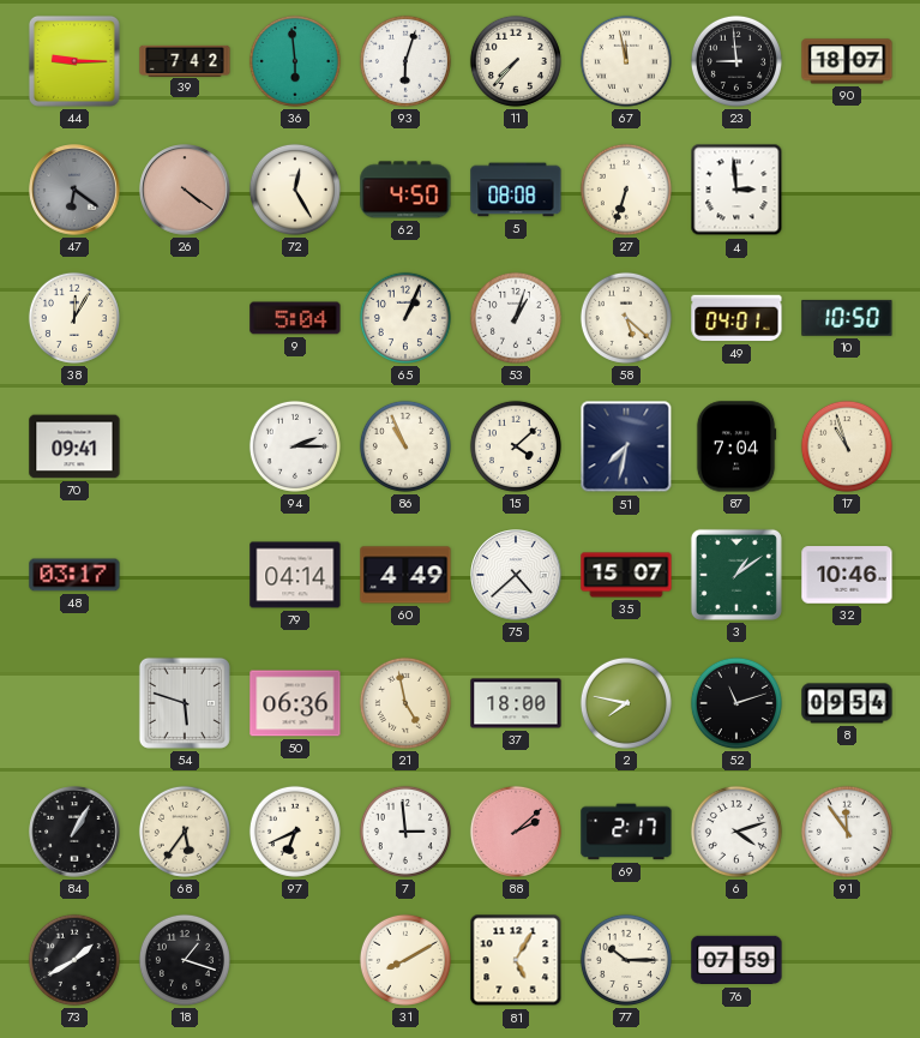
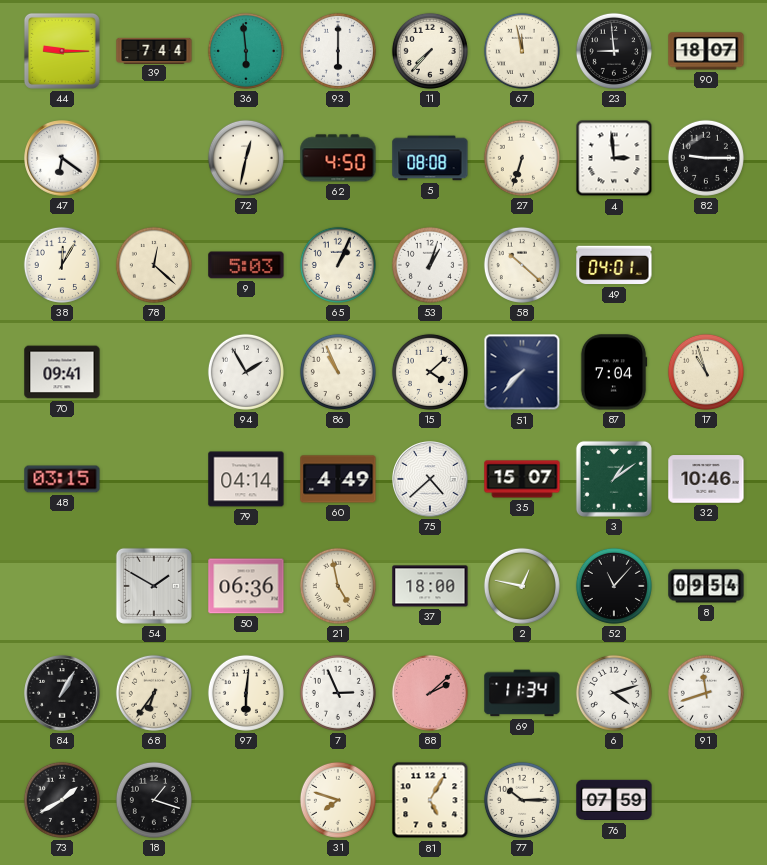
39: 7:42 -> 7:44
93: 6:03 -> 6:00
47 dial: grey -> white
26: 4:21 -> none
72: 12:25 -> 12:32
82: none -> 9:15
78: none -> 12:22
9: 5:04 -> 5:03
58: 5:22 -> 10:22
10: 10:50 -> none
94: 2:15 -> 1:55
51: 7:32 -> 7:37
48: 03:17 -> 03:15
54: 5:48 -> 1:50
2: 7:47 -> 12:47
52: 11:12 -> 11:07
68: 5:36 -> 6:36
97: 6:41 -> 6:01
7: 2:59 -> 2:56
69: 2:17 -> 11:34
91: 11:54 -> 11:42
31: 8:10 -> 7:48
